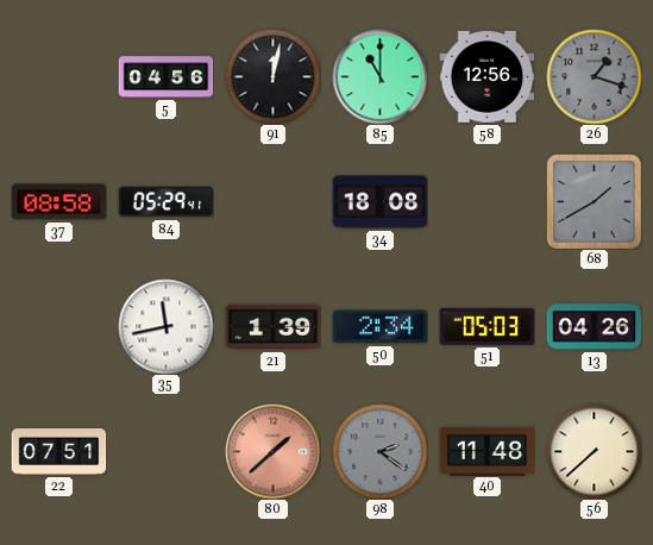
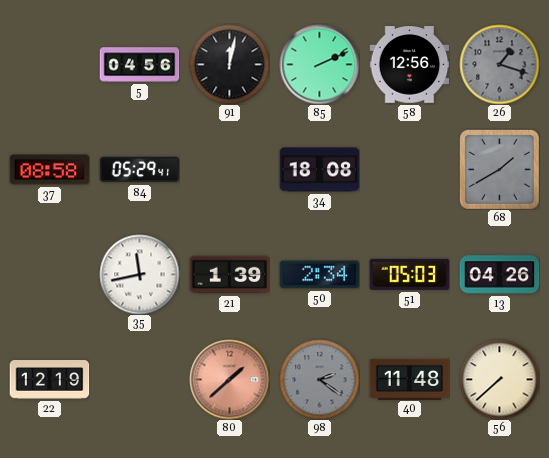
85: 11:00 -> 2:11
22: 07:51 -> 12:19
